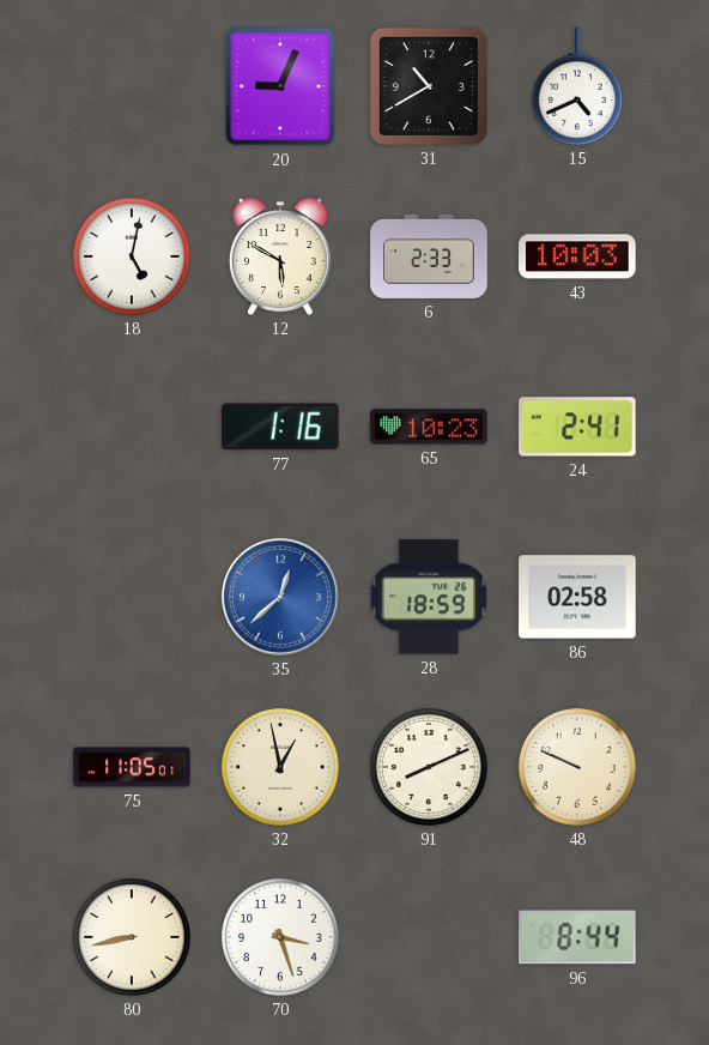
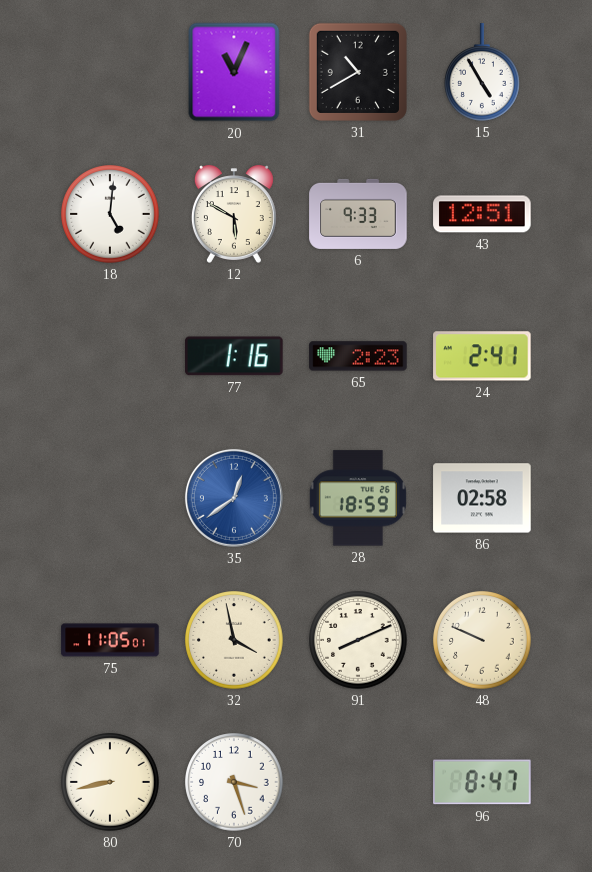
20: 9:04 -> 11:04
15: 4:41 -> 4:55
18: 5:02 -> 5:01
6: 2:33 -> 9:33
43: 10:03 -> 12:51
65: 10:23 -> 2:23
35: 12:38 -> 12:39
32: 12:58 -> 3:58
96: 8:44 -> 8:47
